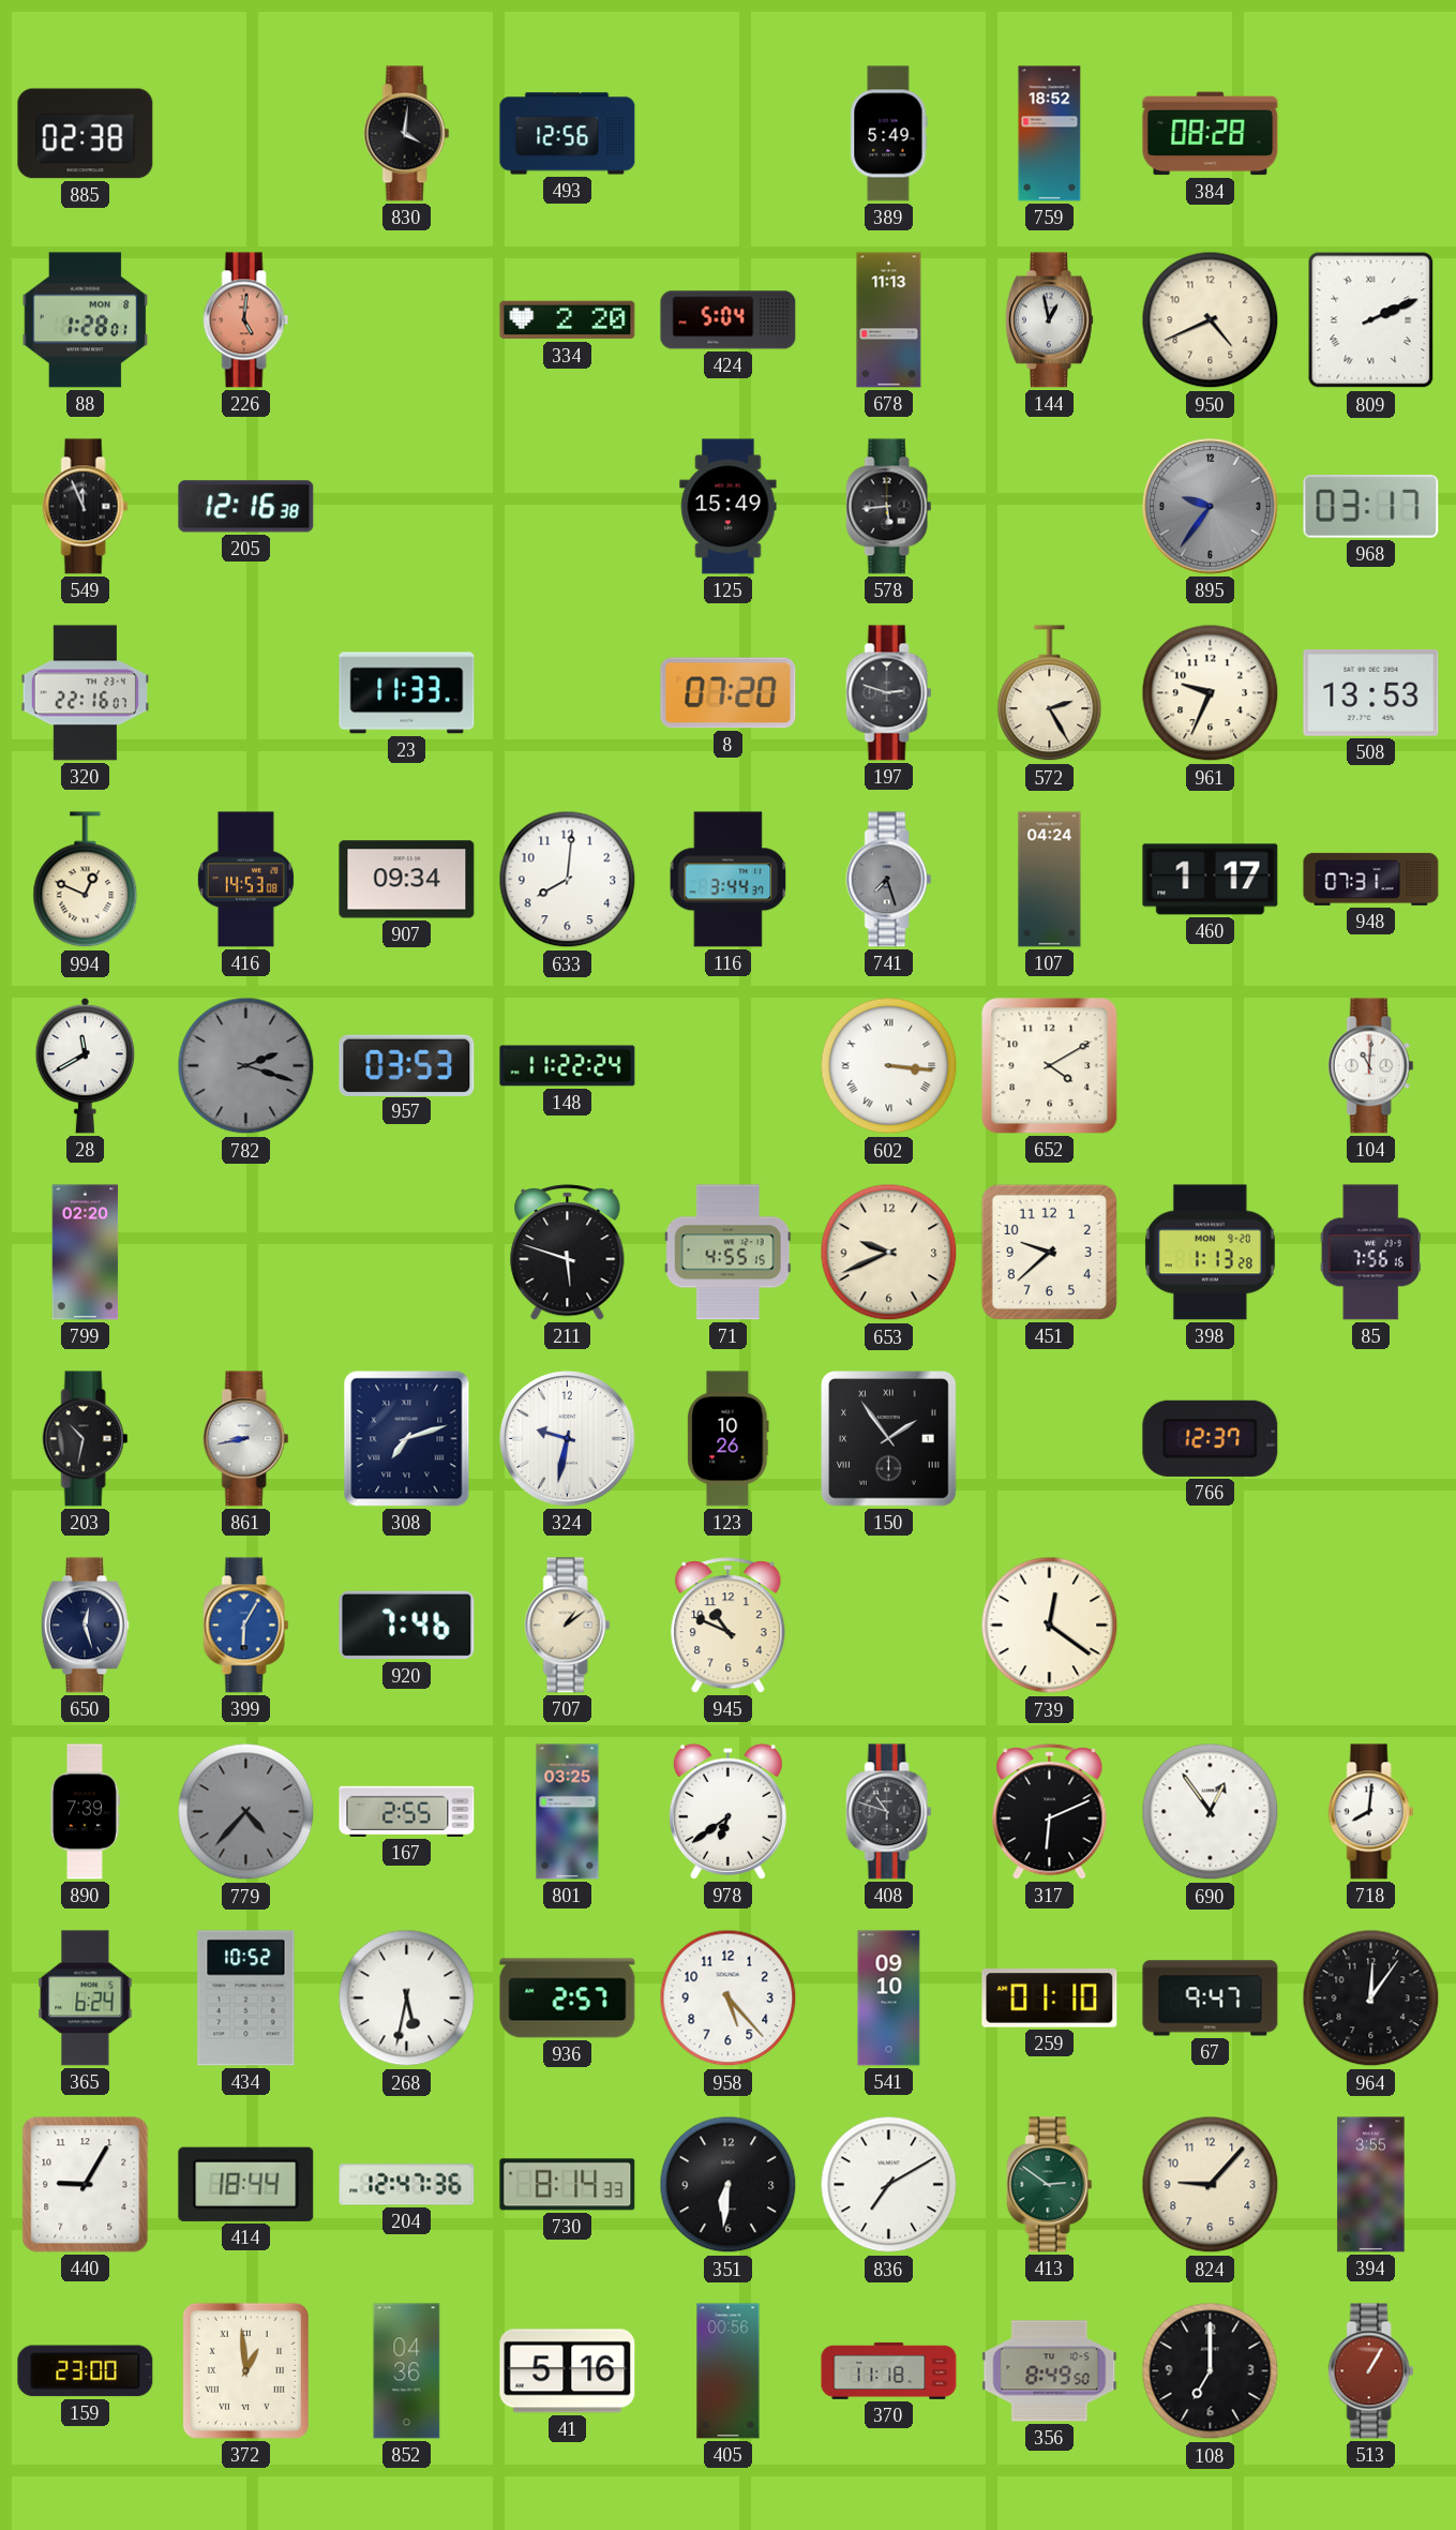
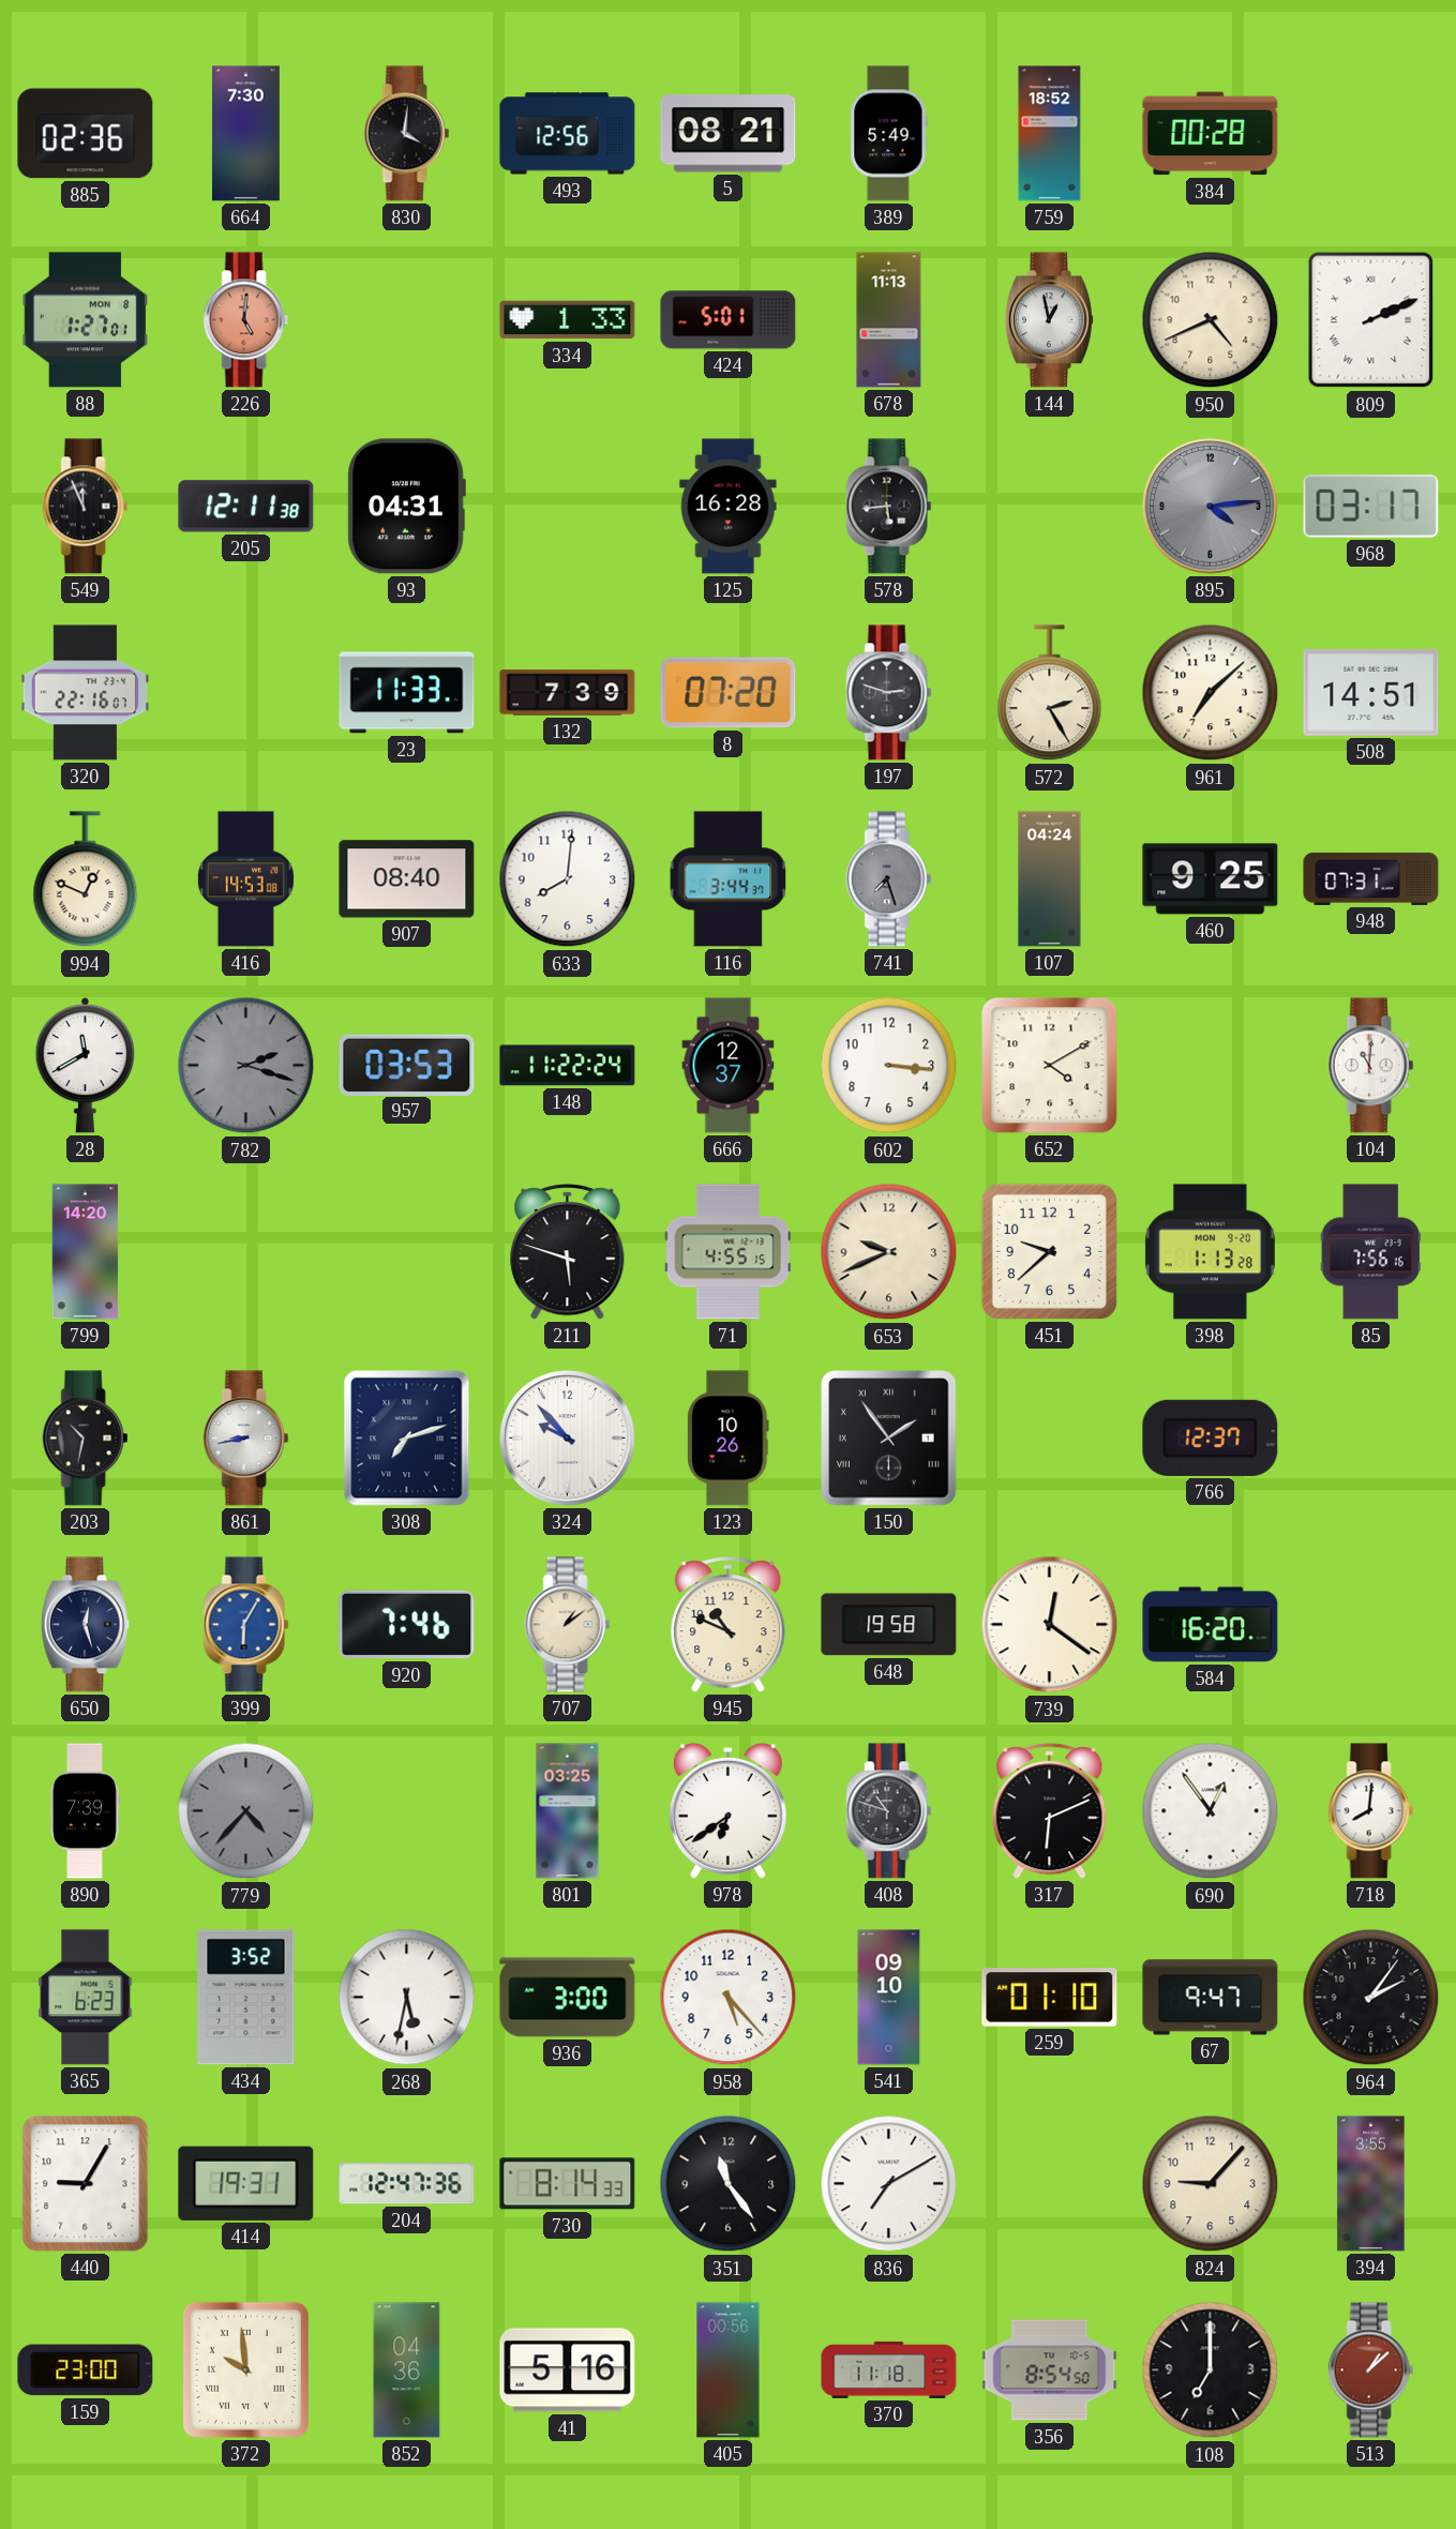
885: 02:38 -> 02:36
664: none -> 7:30
5: none -> 08:21
384: 08:28 -> 00:28
88: 1:28 -> 1:27
334: 2:20 -> 1:33
424: 5:04 -> 5:01
205: 12:16 -> 12:11
93: none -> 04:31
125: 15:49 -> 16:28
895: 9:36 -> 4:14
132: none -> 7:39
961: 9:34 -> 7:08
508: 13:53 -> 14:51
907: 09:34 -> 08:40
460: 1:17 -> 9:25
666: none -> 12:37
602 numerals: Roman -> Arabic
799: 02:20 -> 14:20
324: 9:32 -> 9:53
648: none -> 19:58
584: none -> 16:20
167: 2:55 -> none
365: 6:24 -> 6:23
434: 10:52 -> 3:52
936: 2:57 -> 3:00
964: 12:06 -> 2:06
414: 18:44 -> 19:31
351: 6:31 -> 11:24
413: 2:51 -> none
372: 12:59 -> 9:59
356: 8:49 -> 8:54
513: 1:05 -> 1:08
